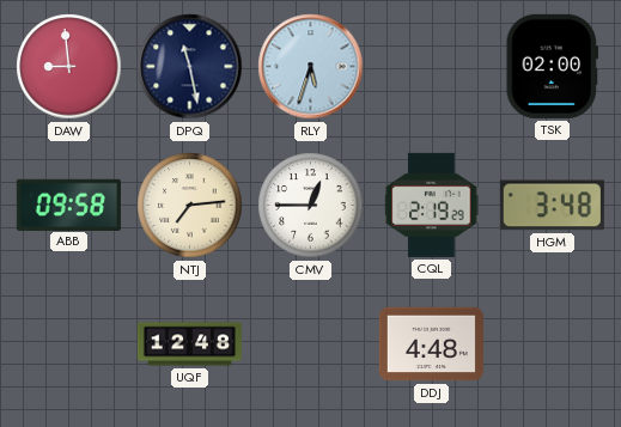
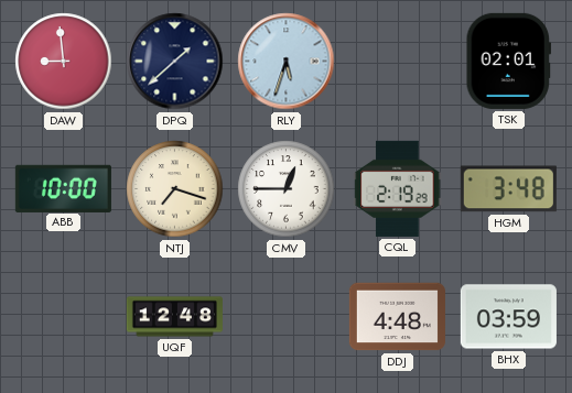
DPQ: 11:28 -> 1:38
TSK: 02:00 -> 02:01
ABB: 09:58 -> 10:00
NTJ: 7:14 -> 7:18
BHX: none -> 03:59
